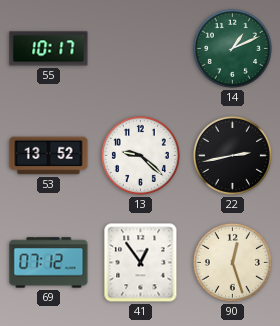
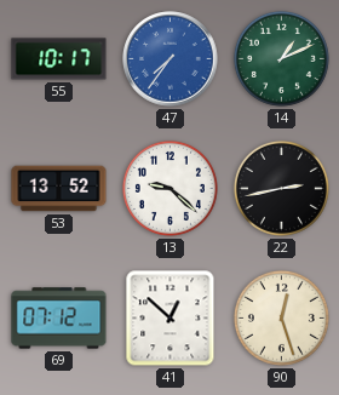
47: none -> 7:36
41: 12:54 -> 12:52
